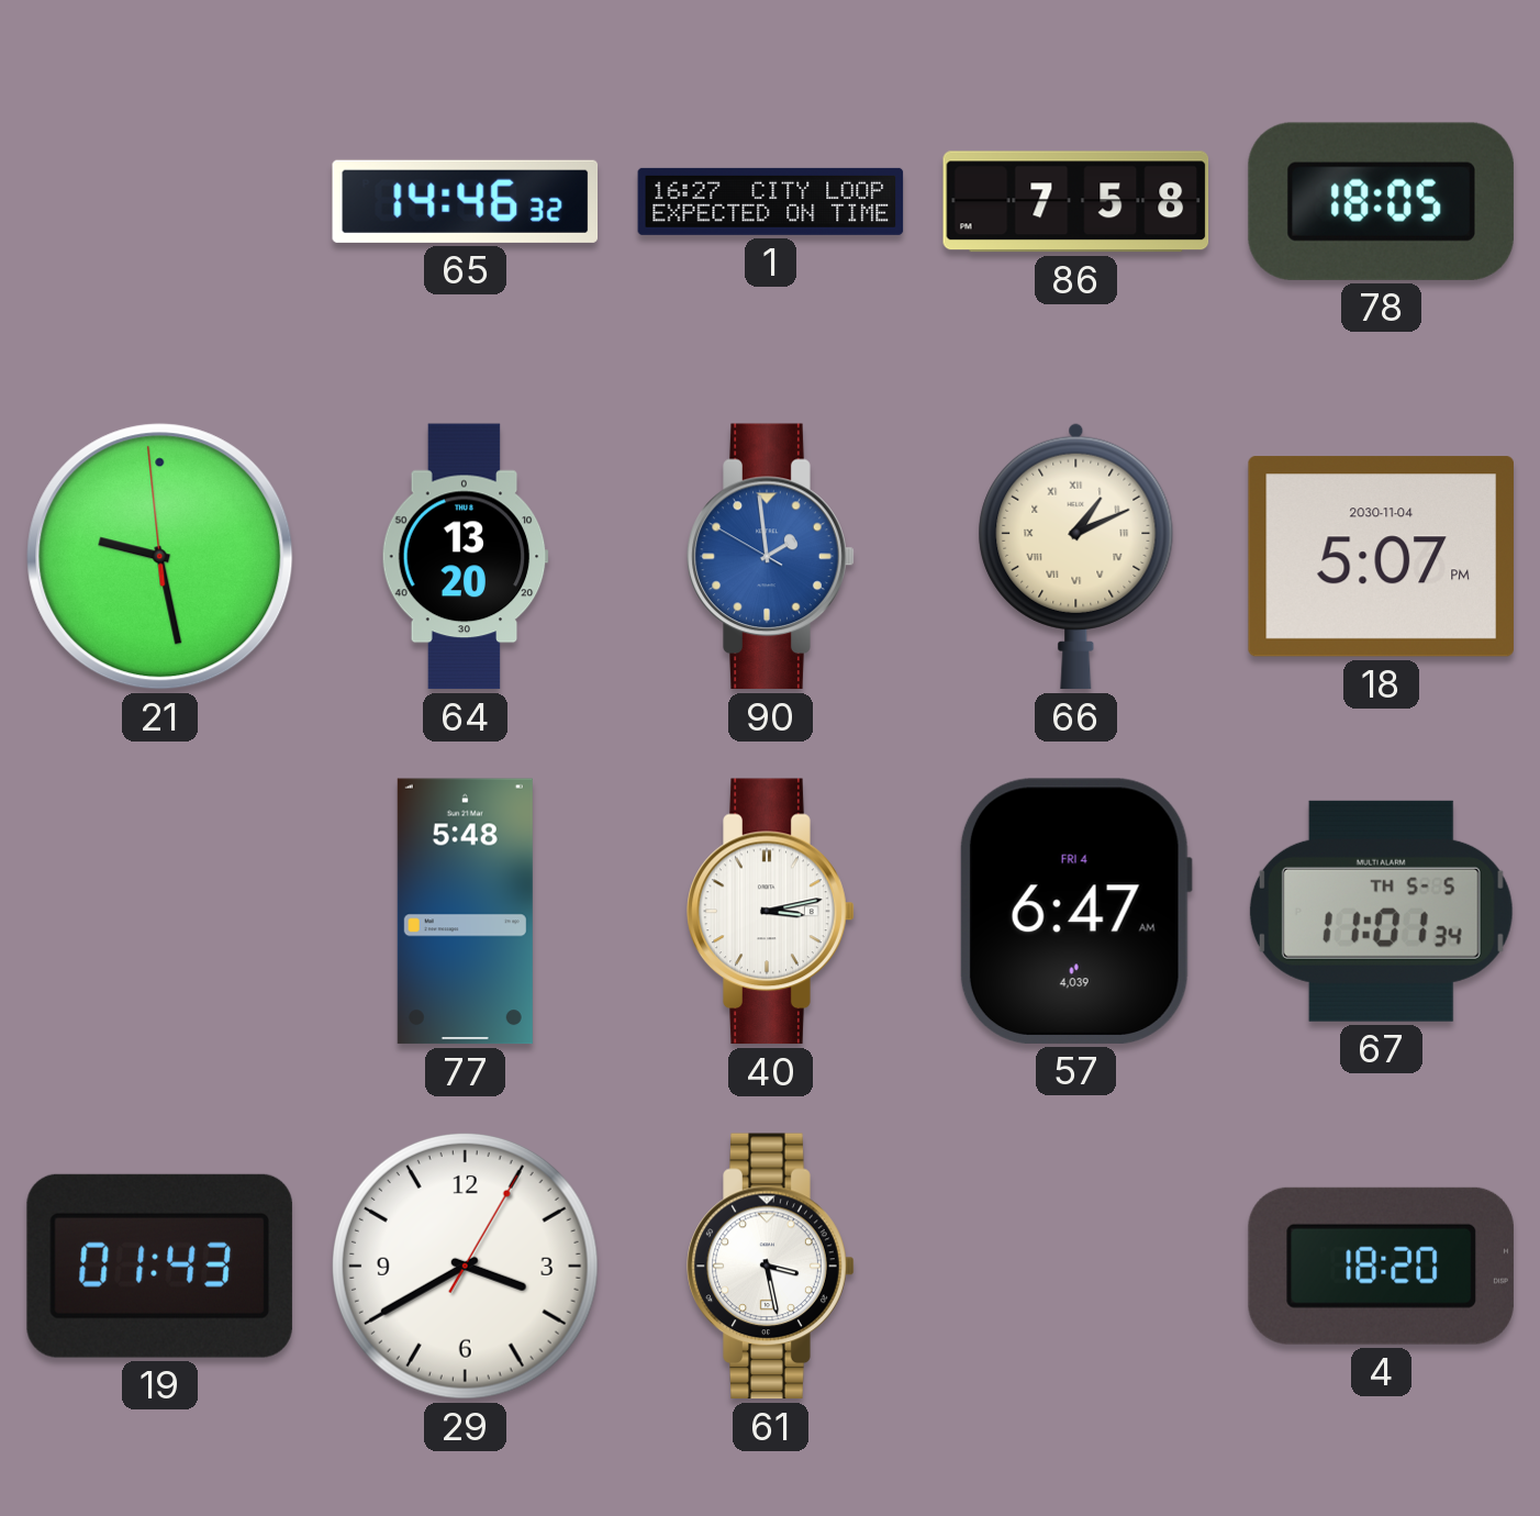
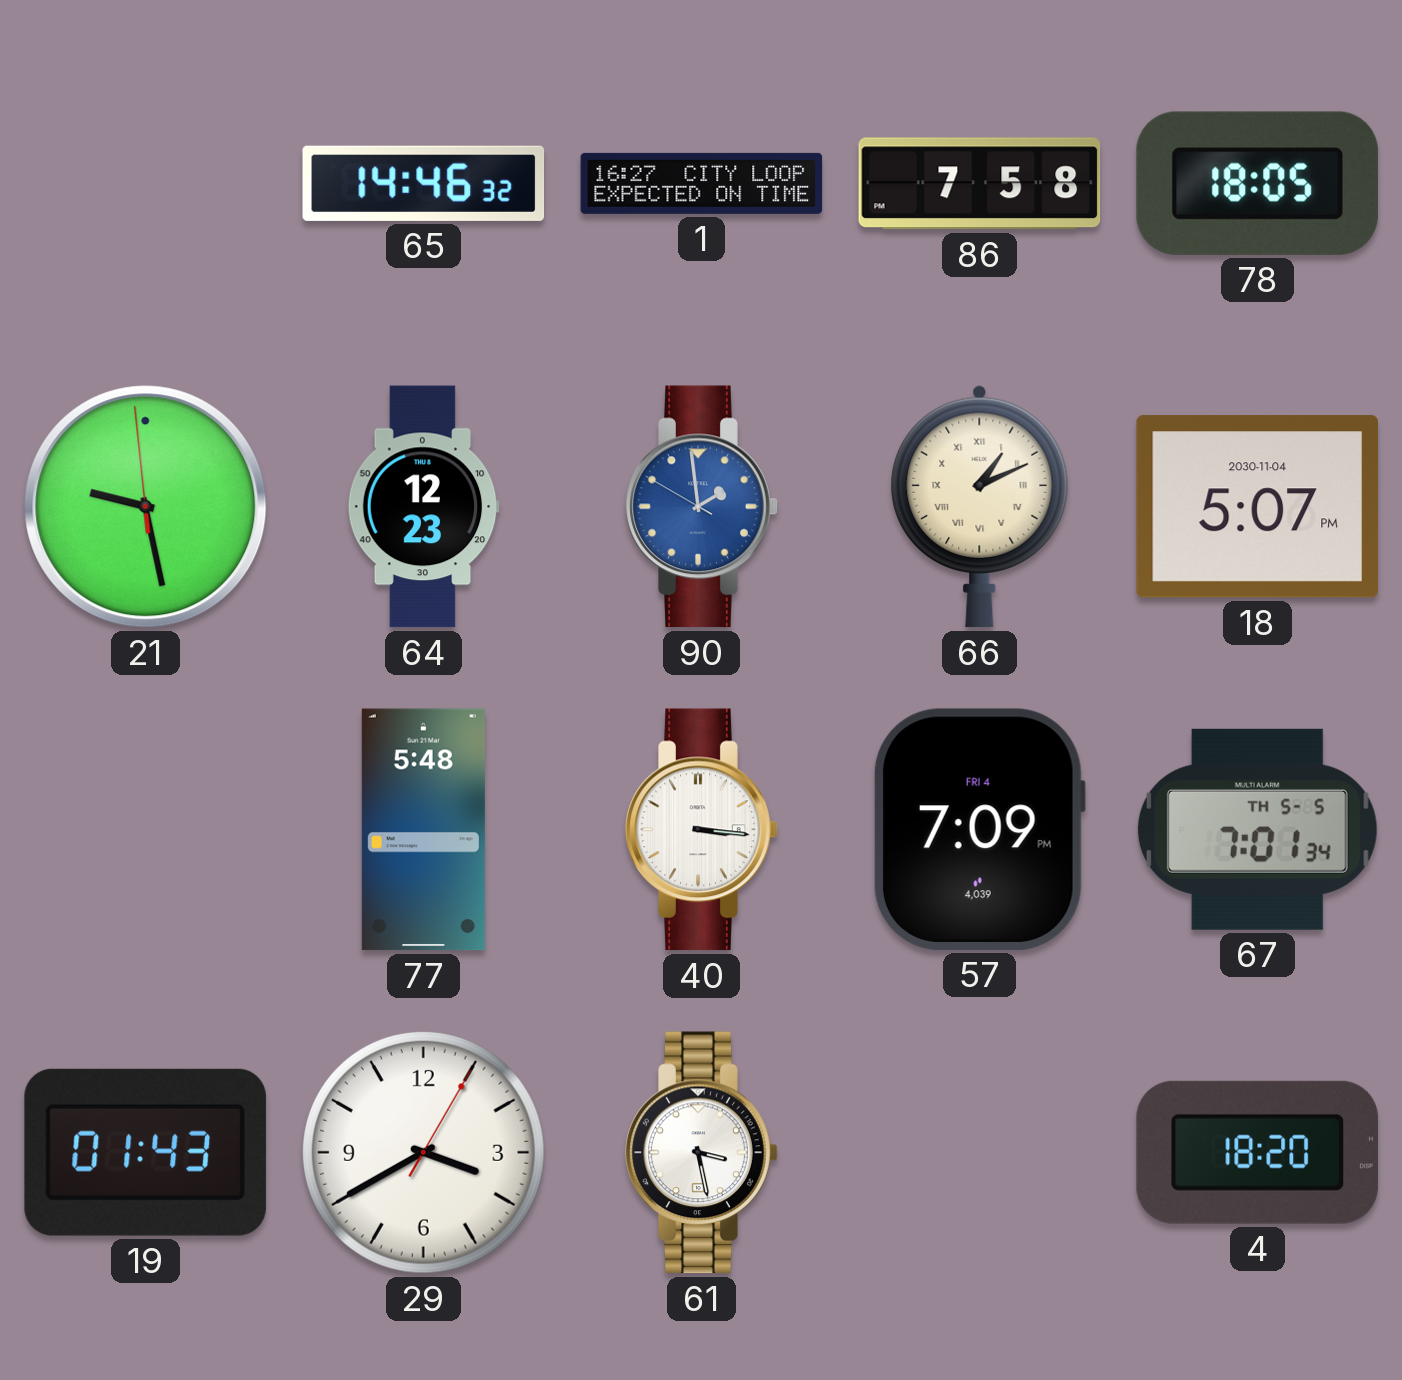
64: 13:20 -> 12:23
40: 3:13 -> 3:16
57: 6:47 -> 7:09
67: 11:01 -> 7:01
